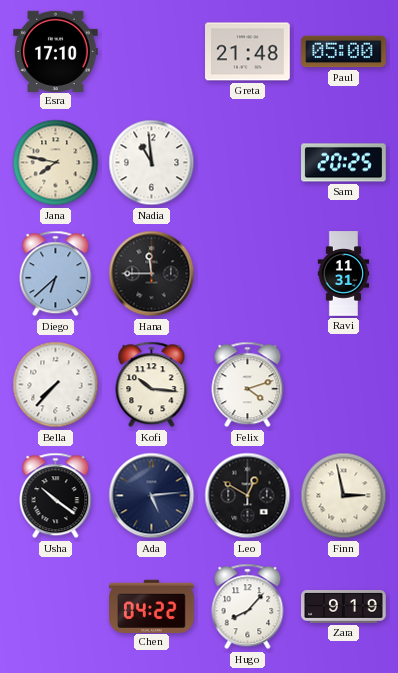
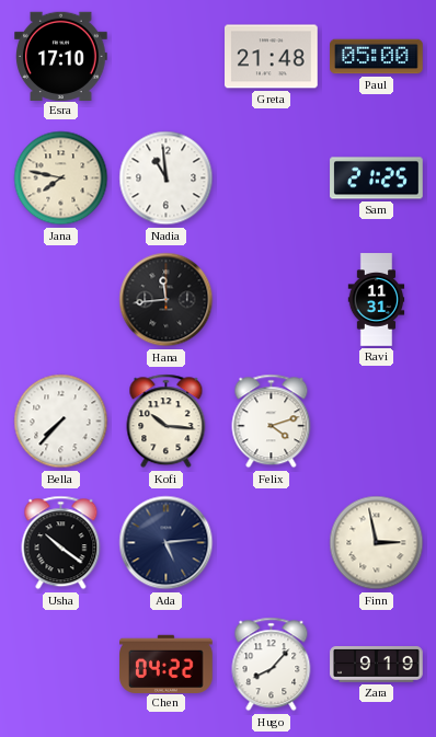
Sam: 20:25 -> 21:25
Diego: 6:38 -> none
Hana: 11:45 -> 11:44
Leo: 12:50 -> none
